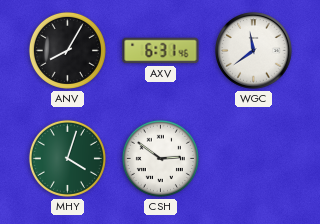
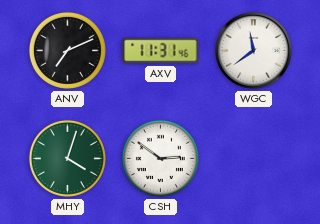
ANV: 8:05 -> 7:11
AXV: 6:31 -> 11:31
